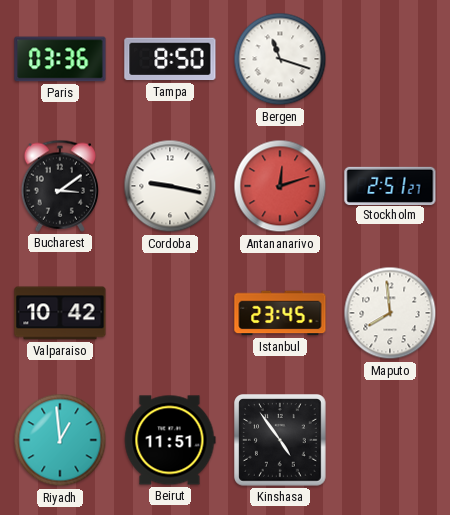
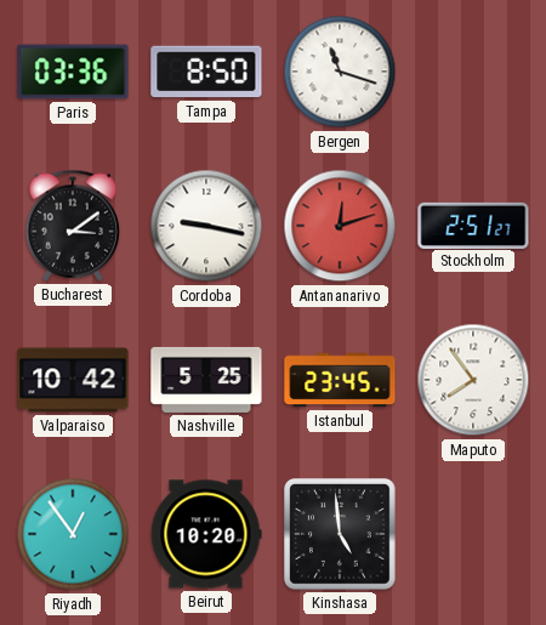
Nashville: none -> 5:25
Maputo: 7:59 -> 7:54
Riyadh: 12:59 -> 12:54
Beirut: 11:51 -> 10:20
Kinshasa: 4:54 -> 4:59
